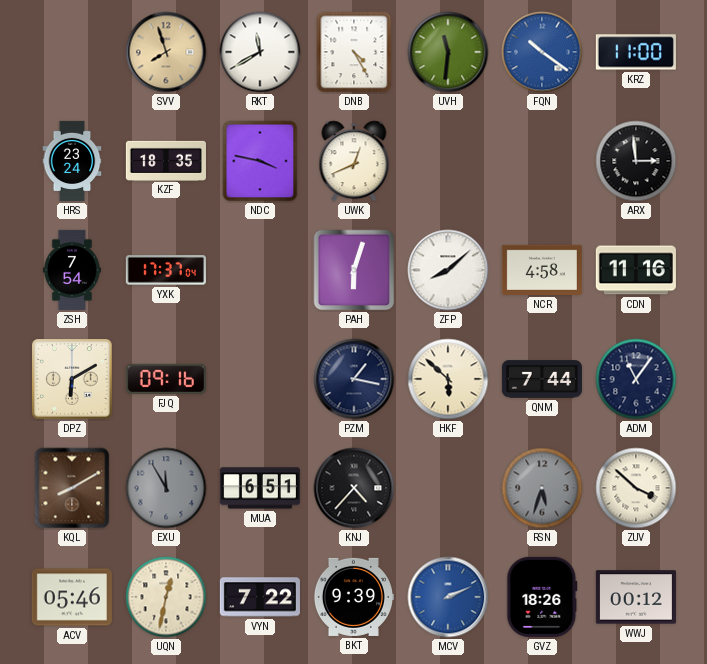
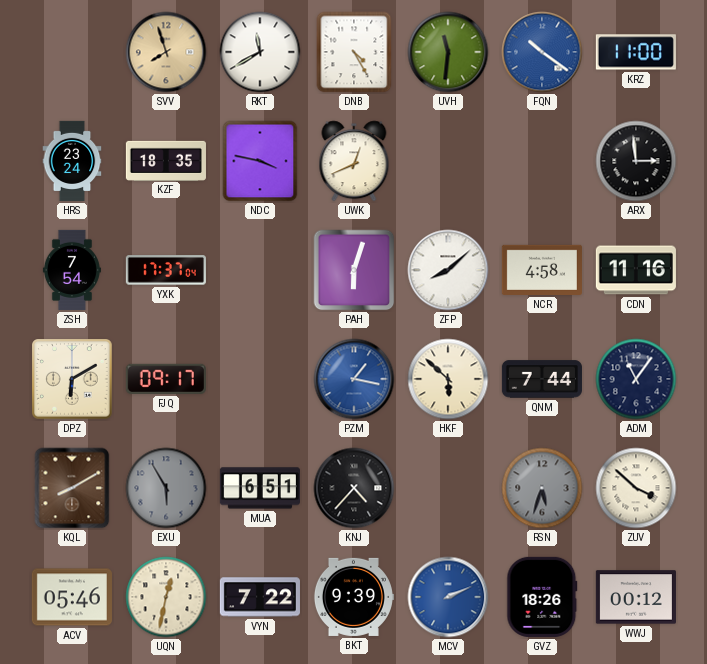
FJQ: 09:16 -> 09:17
PZM dial: navy -> blue
EXU: 11:55 -> 5:55
